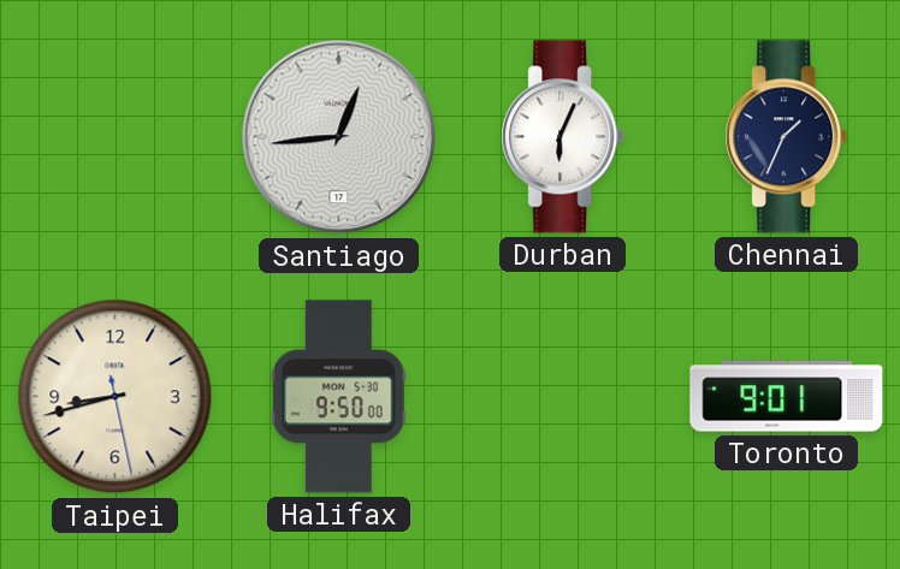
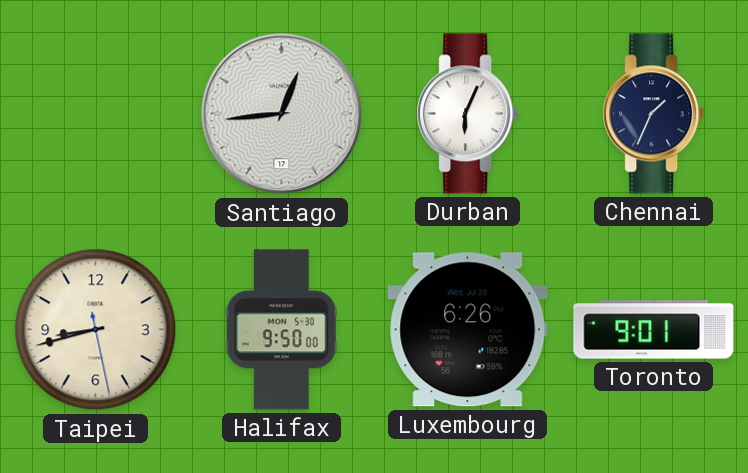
Luxembourg: none -> 6:26
